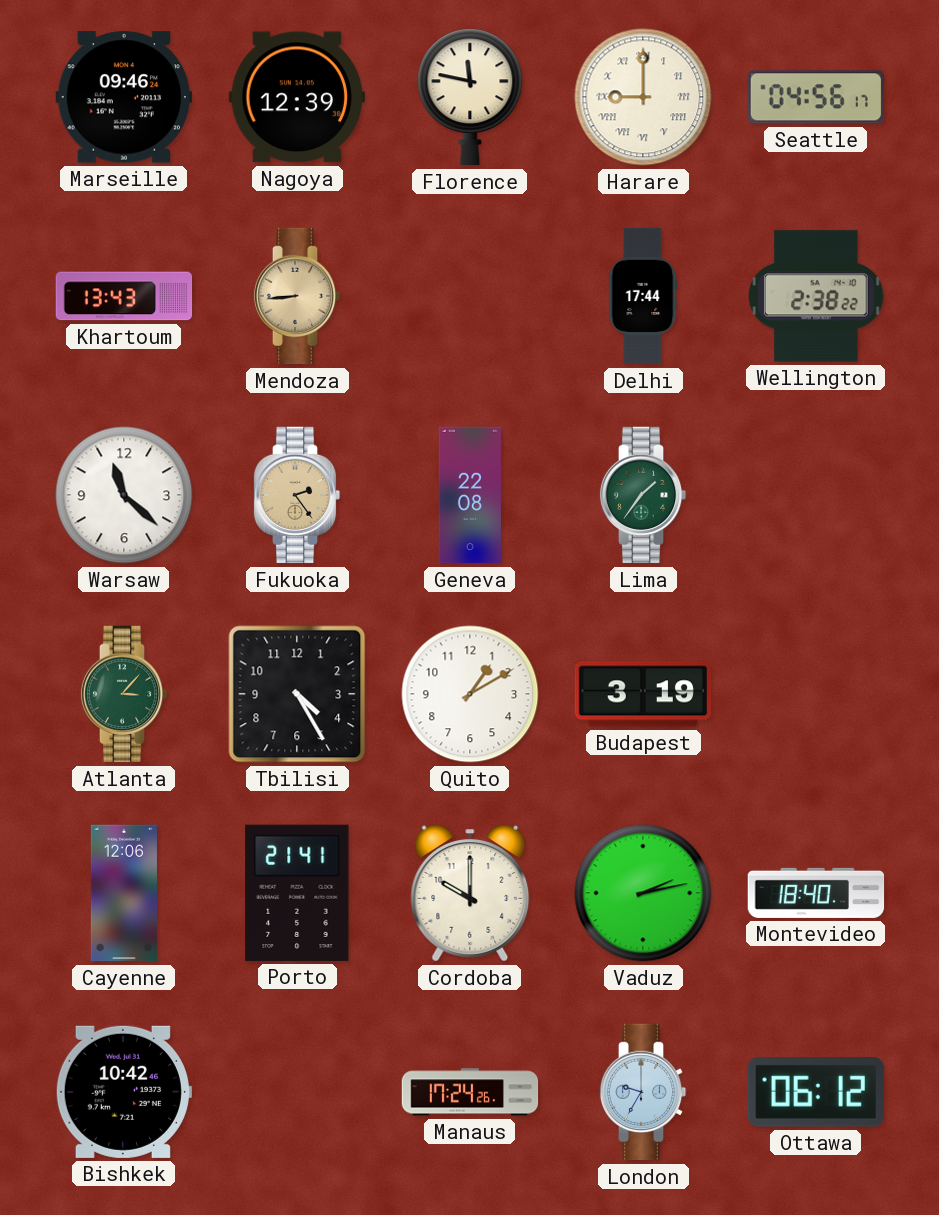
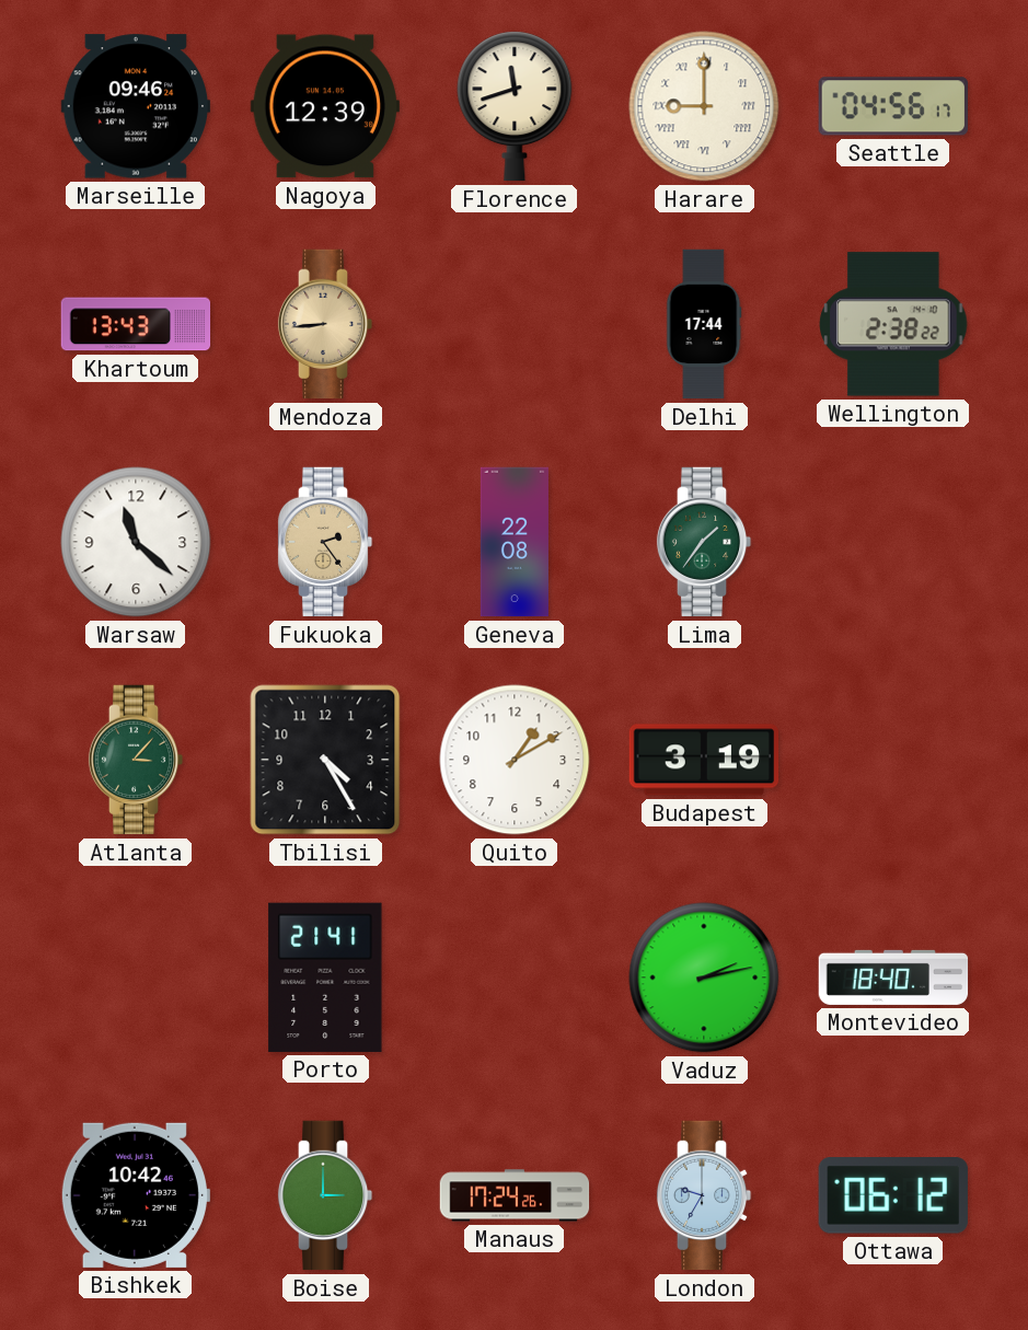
Florence: 11:47 -> 11:42
Cayenne: 12:06 -> none
Cordoba: 10:00 -> none
Boise: none -> 3:00
